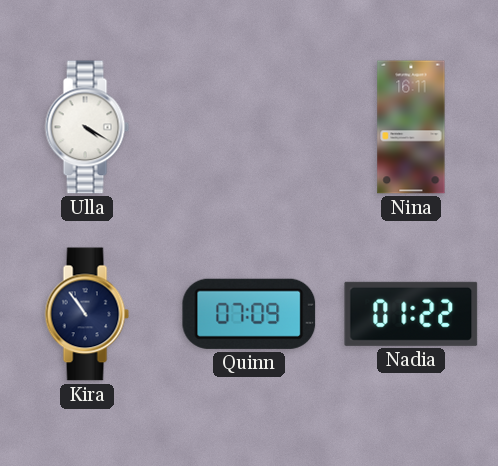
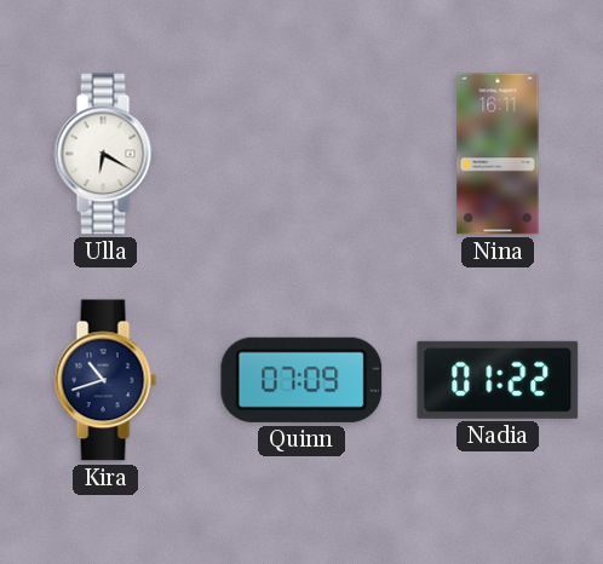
Ulla: 4:20 -> 6:20
Kira: 10:54 -> 10:42
